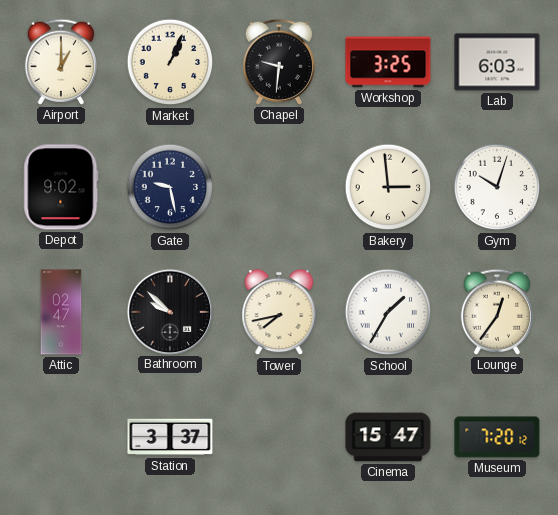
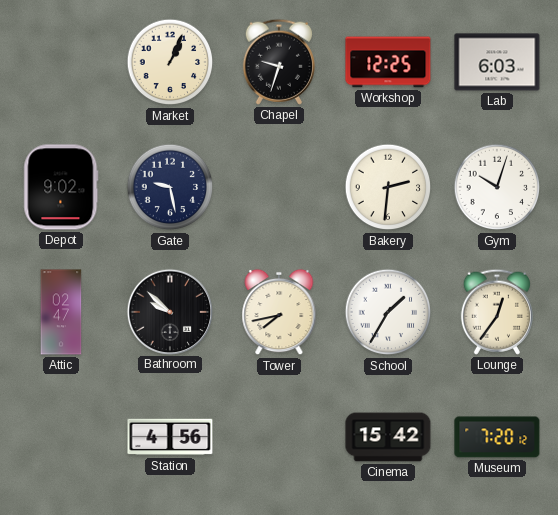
Airport: 1:00 -> none
Chapel: 9:31 -> 9:33
Workshop: 3:25 -> 12:25
Bakery: 2:59 -> 2:31
Station: 3:37 -> 4:56
Cinema: 15:47 -> 15:42
